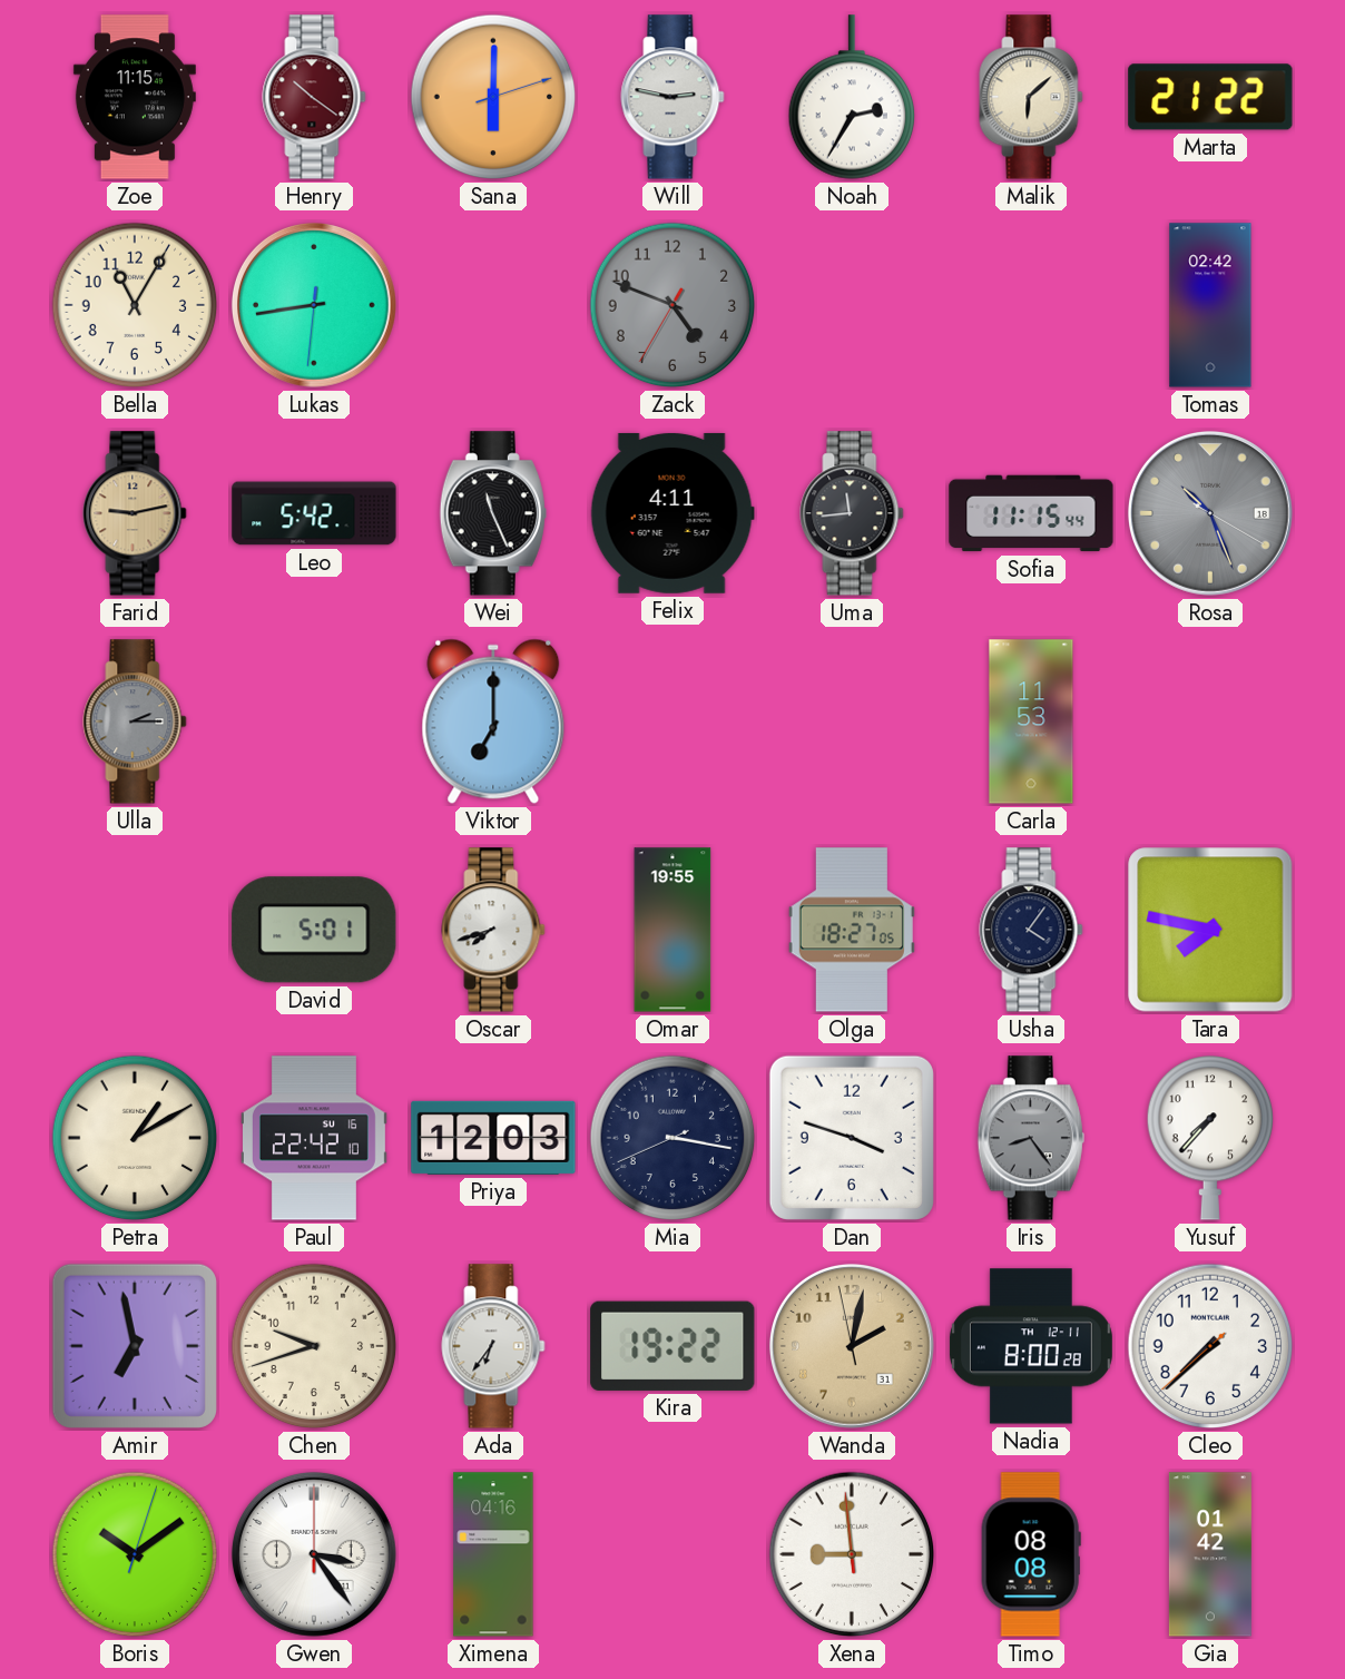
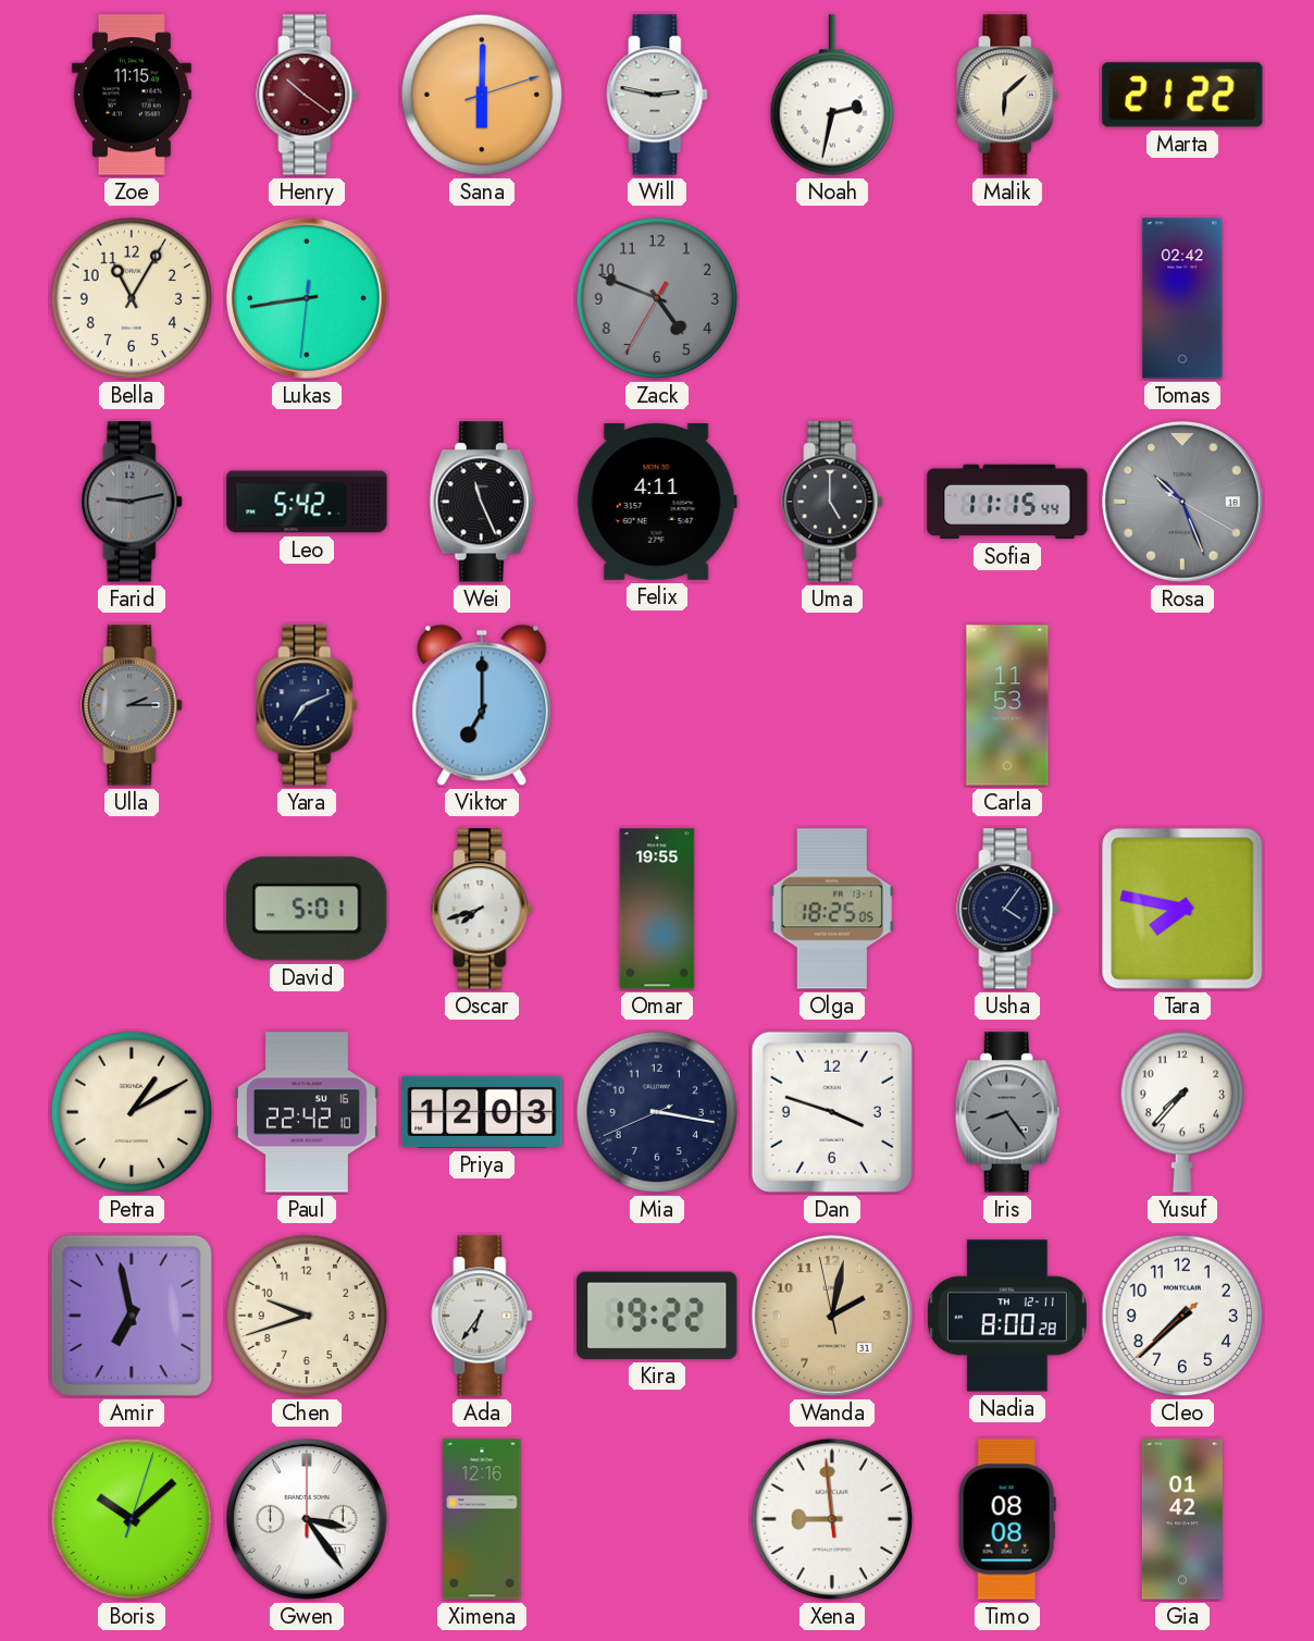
Noah: 2:35 -> 2:32
Farid dial: champagne -> grey
Uma: 11:44 -> 5:00
Yara: none -> 7:11
Olga: 18:27 -> 18:25
Boris: 10:09 -> 10:08
Ximena: 04:16 -> 12:16
